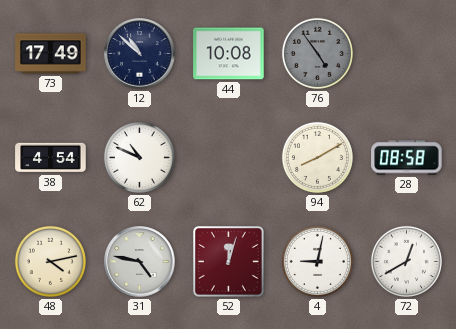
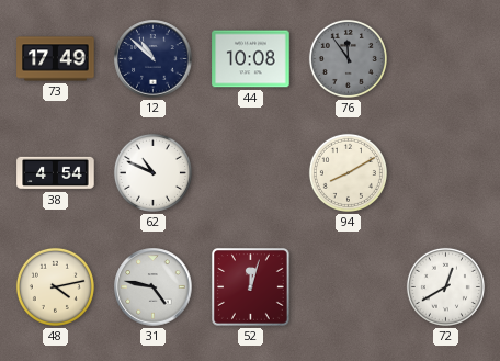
76: 4:54 -> 11:54
28: 08:58 -> none
4: 9:02 -> none
